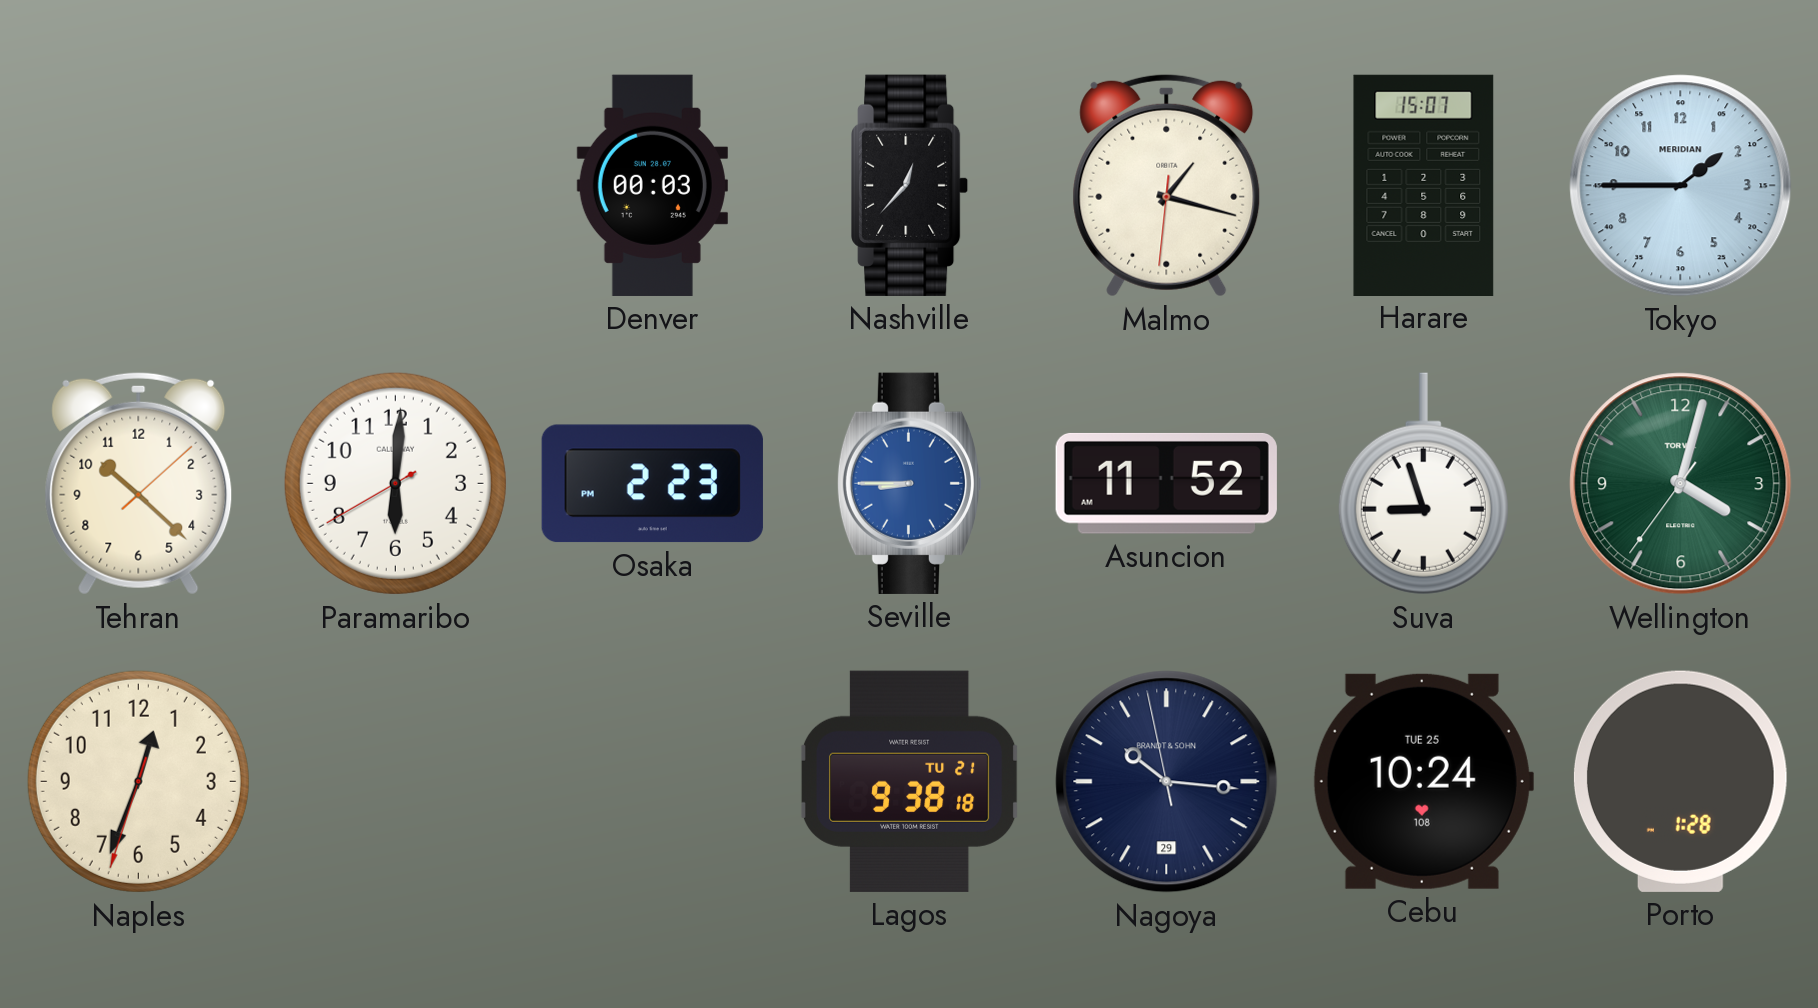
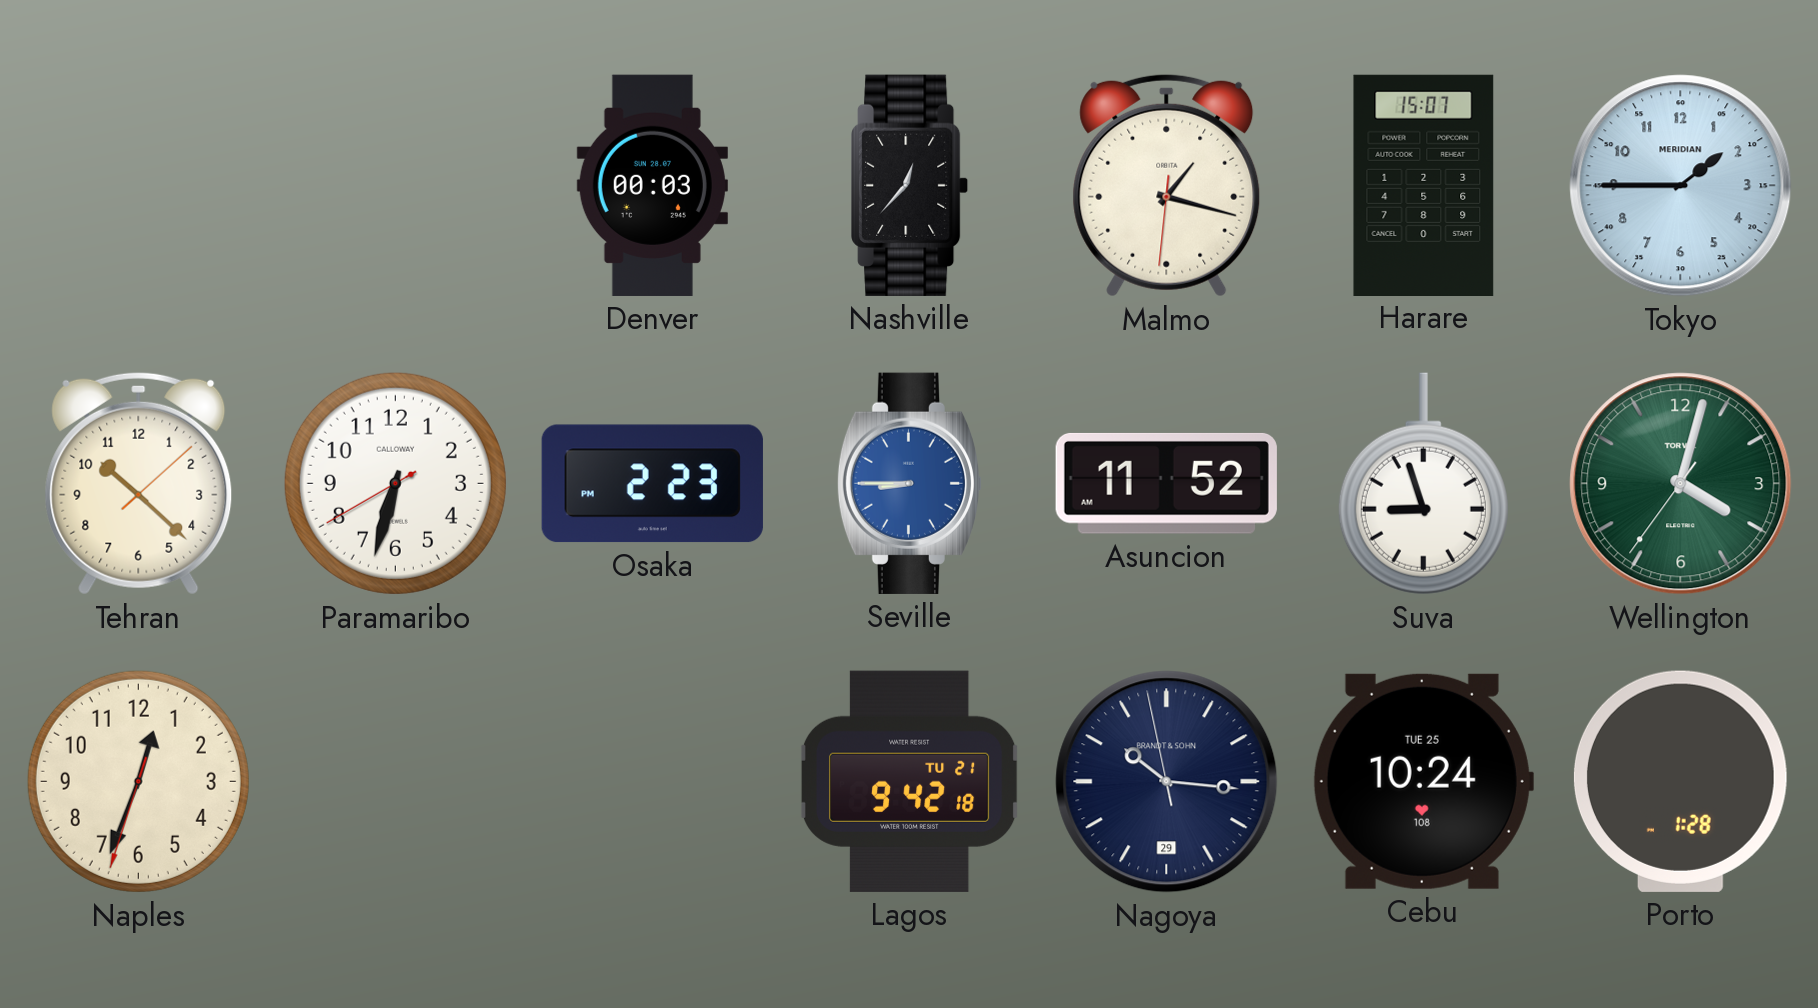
Paramaribo: 6:00 -> 6:32
Lagos: 9:38 -> 9:42
